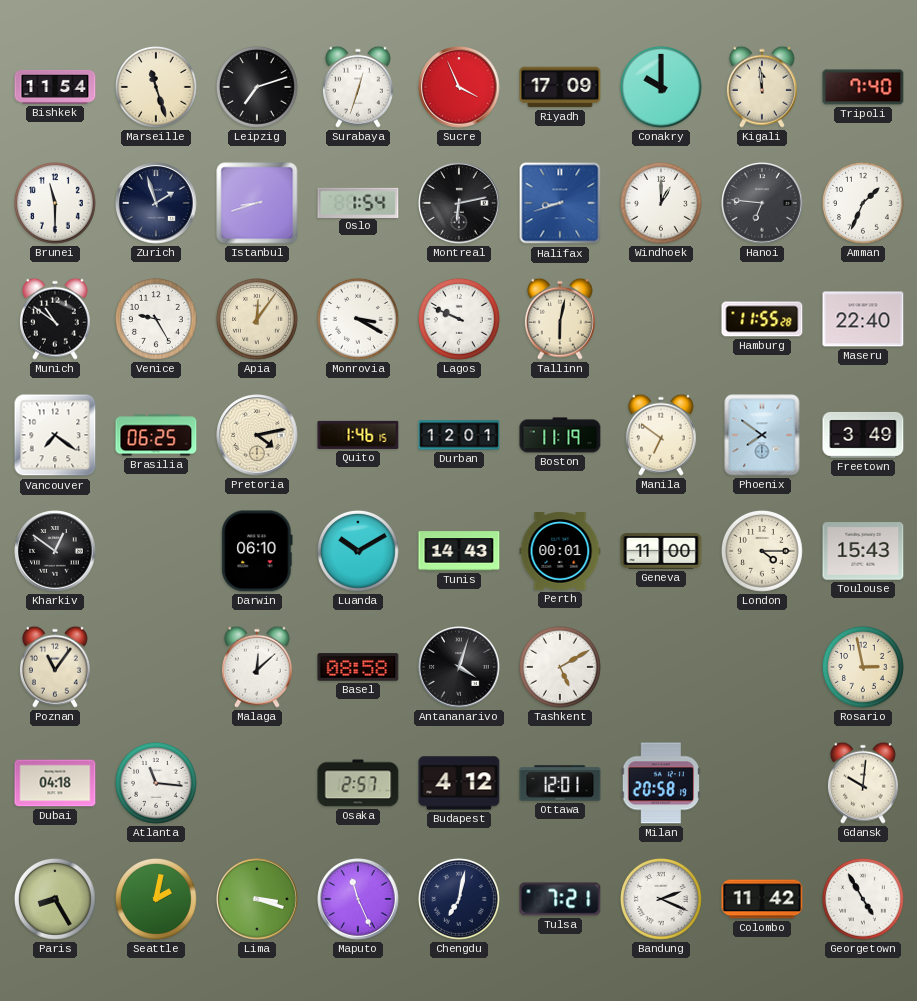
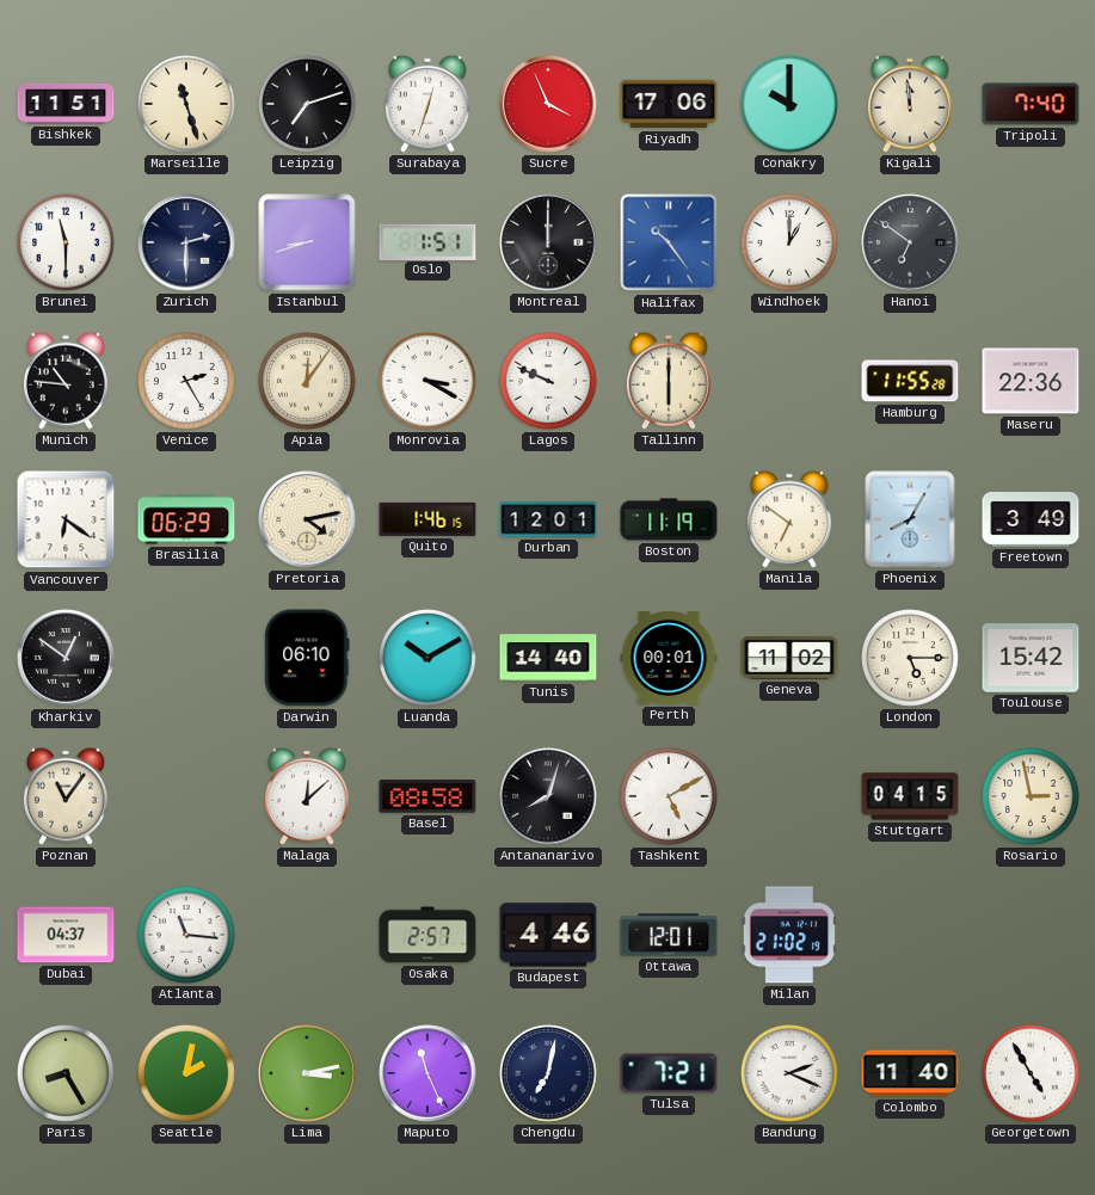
Bishkek: 11:54 -> 11:51
Riyadh: 17:09 -> 17:06
Zurich: 1:57 -> 2:30
Oslo: 1:54 -> 1:51
Montreal: 6:13 -> 12:00
Halifax: 8:42 -> 10:24
Hanoi: 6:46 -> 6:51
Amman: 1:34 -> none
Munich: 10:51 -> 10:46
Venice: 9:25 -> 2:25
Tallinn: 6:02 -> 6:00
Maseru: 22:40 -> 22:36
Vancouver: 7:21 -> 6:21
Brasilia: 06:25 -> 06:29
Phoenix: 7:51 -> 8:05
Tunis: 14:43 -> 14:40
Geneva: 11:00 -> 11:02
London: 4:15 -> 5:15
Toulouse: 15:43 -> 15:42
Antananarivo: 4:03 -> 8:03
Stuttgart: none -> 04:15
Dubai: 04:18 -> 04:37
Budapest: 4:12 -> 4:46
Milan: 20:58 -> 21:02
Gdansk: 10:01 -> none
Lima: 3:18 -> 3:13
Colombo: 11:42 -> 11:40
